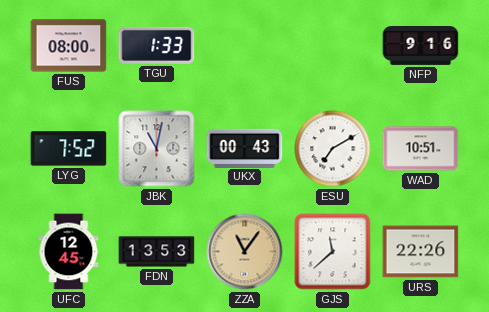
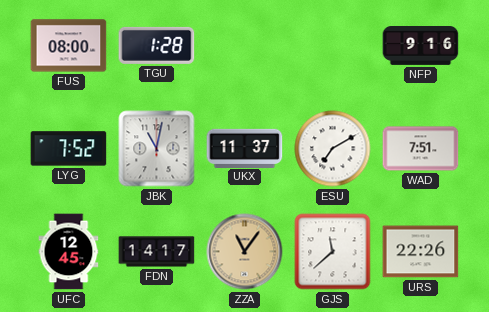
TGU: 1:33 -> 1:28
UKX: 00:43 -> 11:37
WAD: 10:51 -> 7:51
FDN: 13:53 -> 14:17
